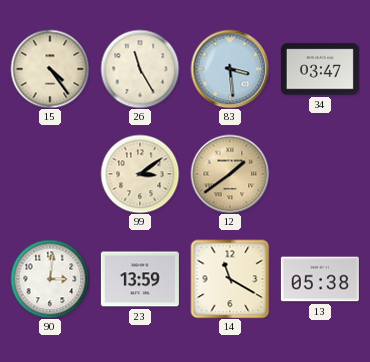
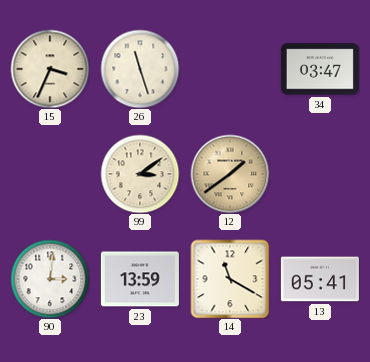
15: 4:24 -> 3:34
26: 11:25 -> 11:27
83: 3:29 -> none
13: 05:38 -> 05:41
